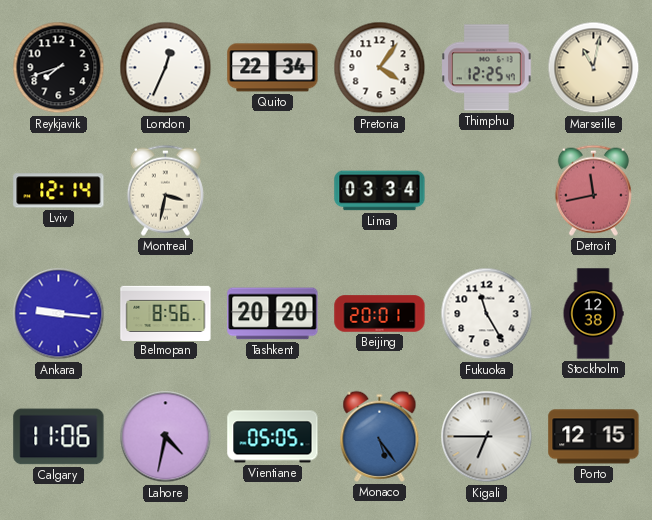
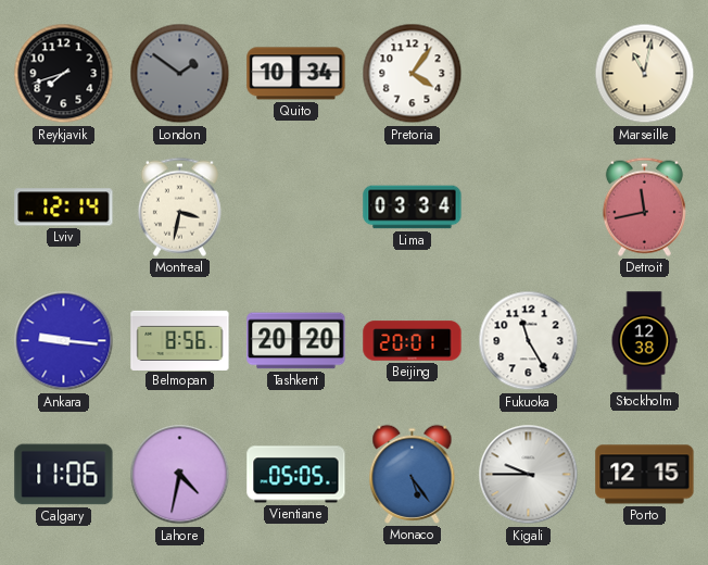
London: 12:34 -> 1:51
London dial: white -> grey
Quito: 22:34 -> 10:34
Thimphu: 12:25 -> none
Kigali: 6:45 -> 9:45
